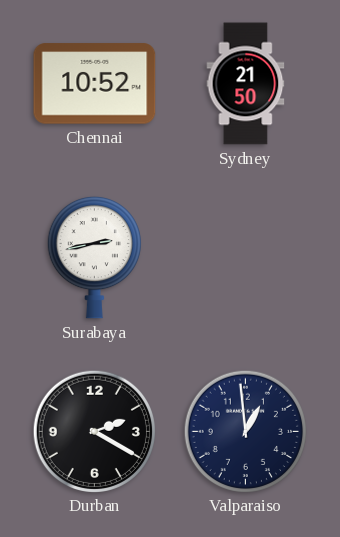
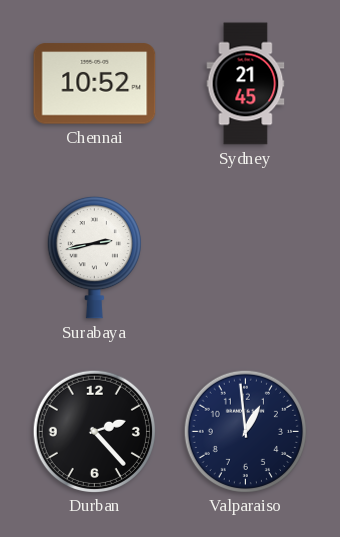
Sydney: 21:50 -> 21:45
Durban: 2:20 -> 2:23
